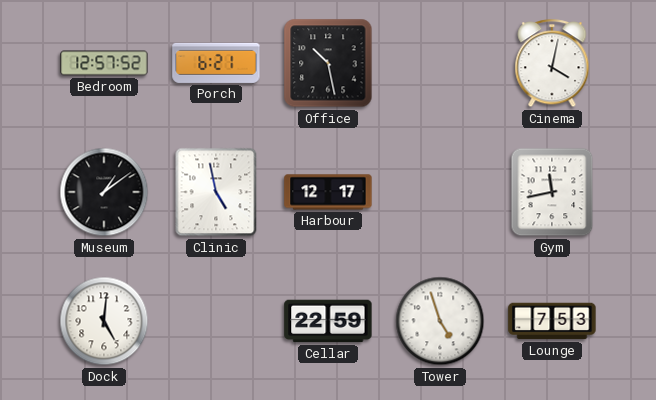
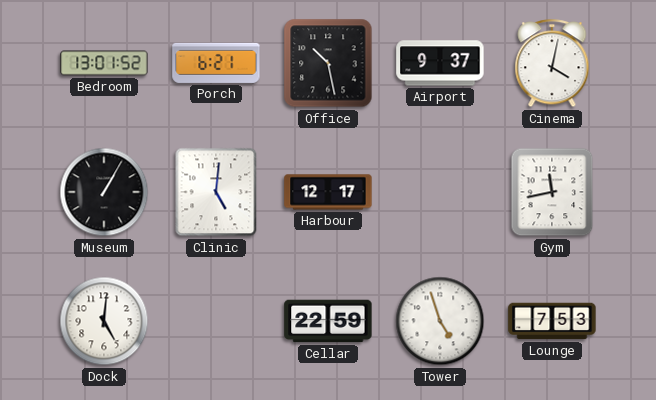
Bedroom: 12:57 -> 13:01
Airport: none -> 9:37
Museum: 1:09 -> 1:05
Clinic: 4:58 -> 5:01
